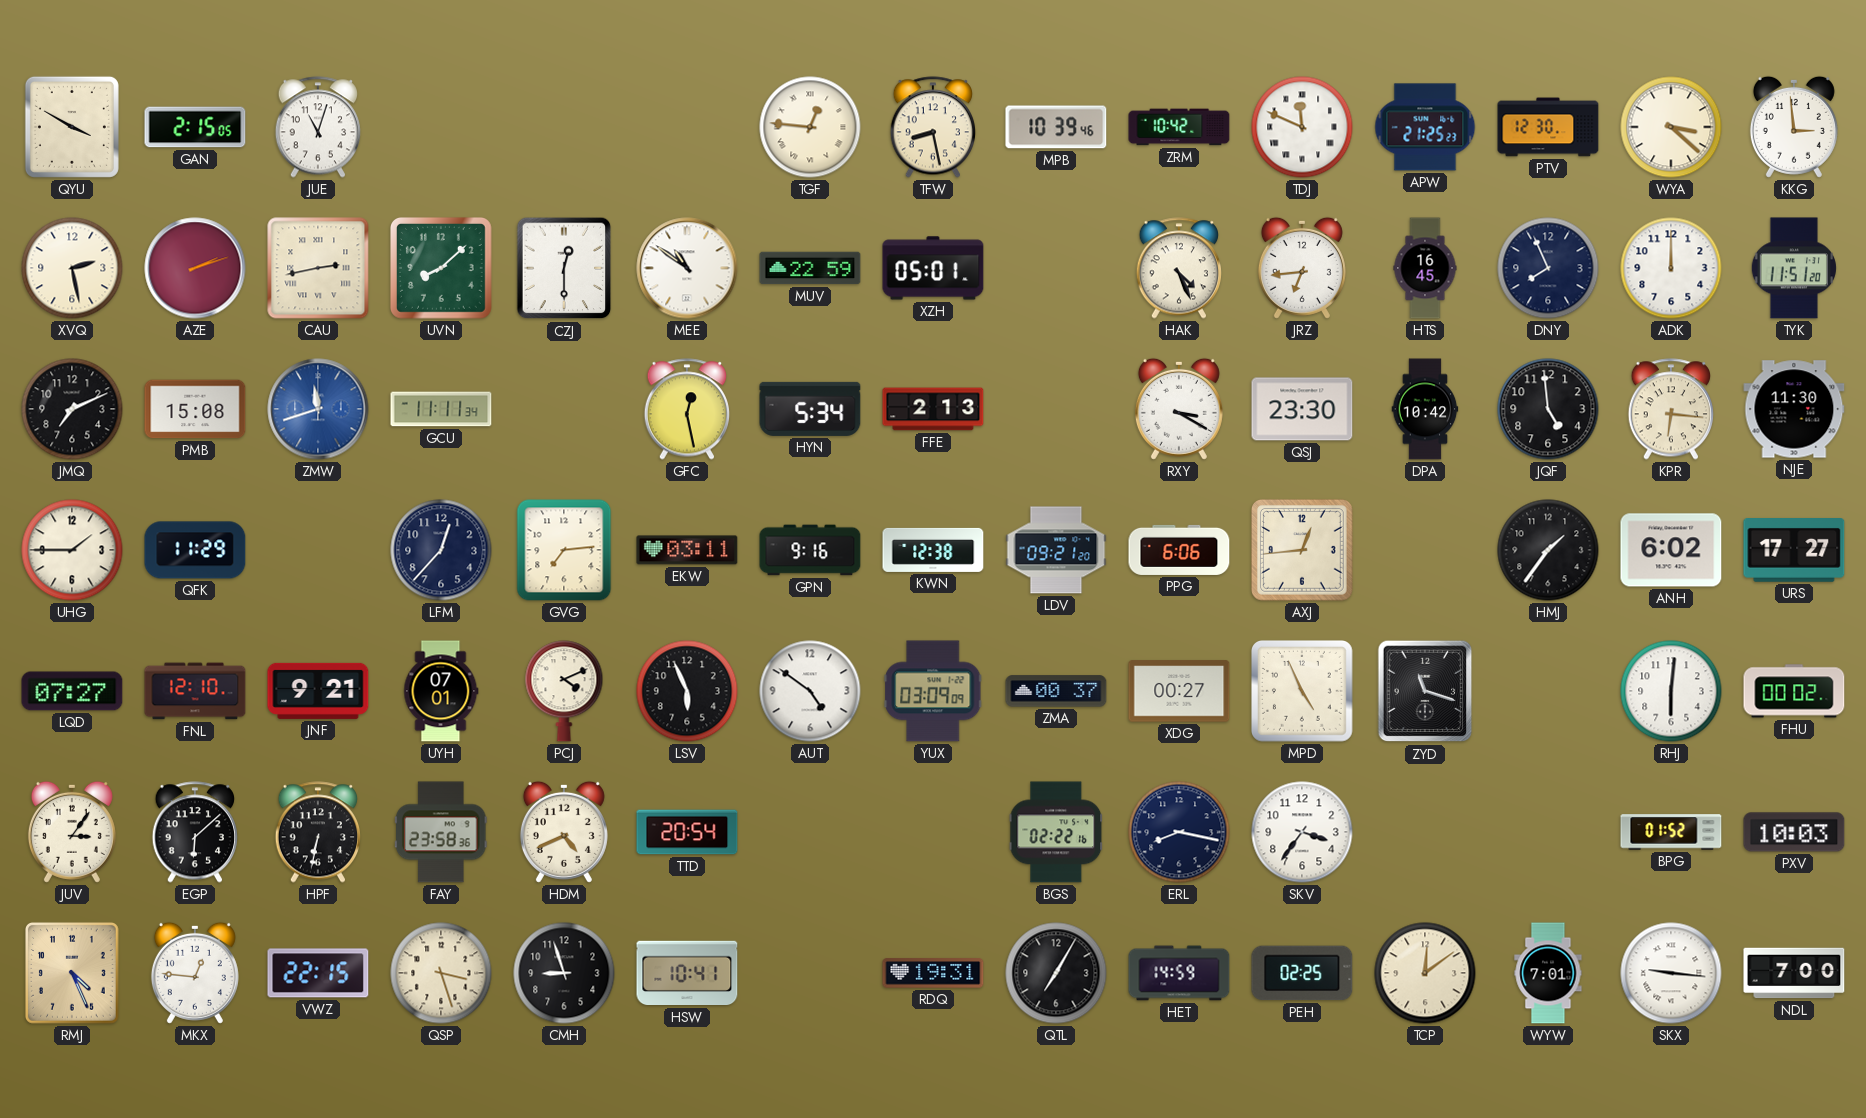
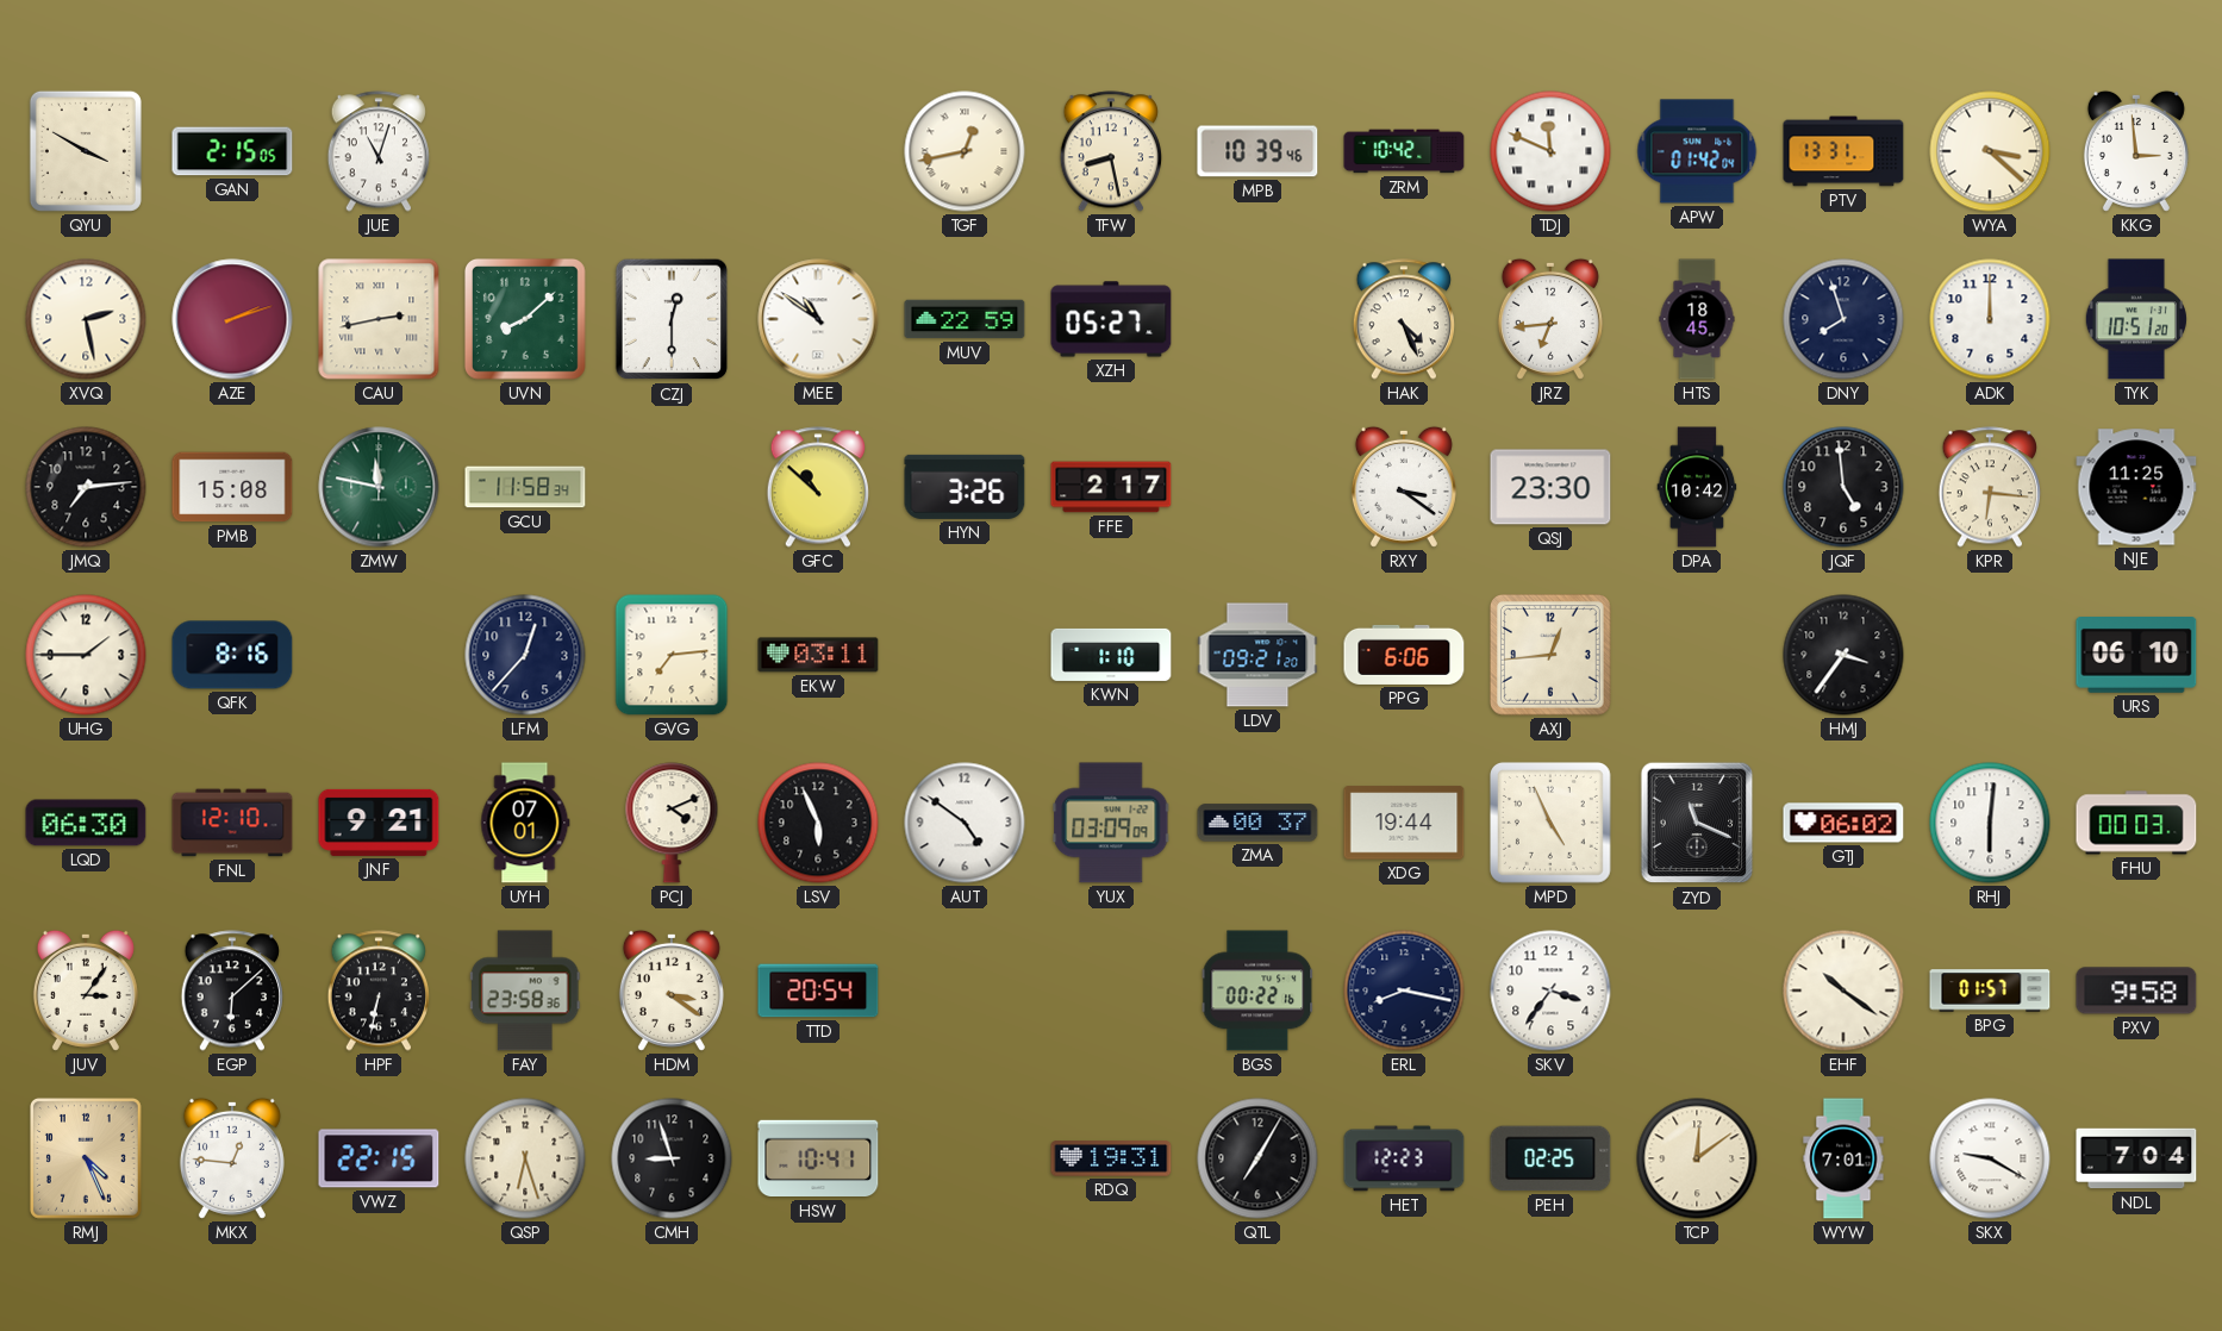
TGF: 12:46 -> 12:43
APW: 21:25 -> 01:42
PTV: 12:30 -> 13:31
XZH: 05:01 -> 05:27
HTS: 16:45 -> 18:45
DNY: 7:56 -> 7:57
TYK: 11:51 -> 10:51
JMQ: 7:11 -> 7:14
ZMW: 11:42 -> 11:47
ZMW dial: blue -> green
GCU: 11:11 -> 11:58
GFC: 12:28 -> 10:52
HYN: 5:34 -> 3:26
FFE: 2:13 -> 2:17
RXY: 3:20 -> 3:21
NJE: 11:30 -> 11:25
QFK: 11:29 -> 8:16
GPN: 9:16 -> none
KWN: 12:38 -> 1:10
HMJ: 1:36 -> 3:36
ANH: 6:02 -> none
URS: 17:27 -> 06:10
LQD: 07:27 -> 06:30
XDG: 00:27 -> 19:44
ZYD: 11:18 -> 11:19
GTJ: none -> 06:02
FHU: 00:02 -> 00:03
HDM: 4:41 -> 3:21
BGS: 02:22 -> 00:22
EHF: none -> 10:21
BPG: 01:52 -> 01:57
PXV: 10:03 -> 9:58
QSP: 3:27 -> 6:27
HET: 14:59 -> 12:23
SKX: 9:16 -> 9:20
NDL: 7:00 -> 7:04
